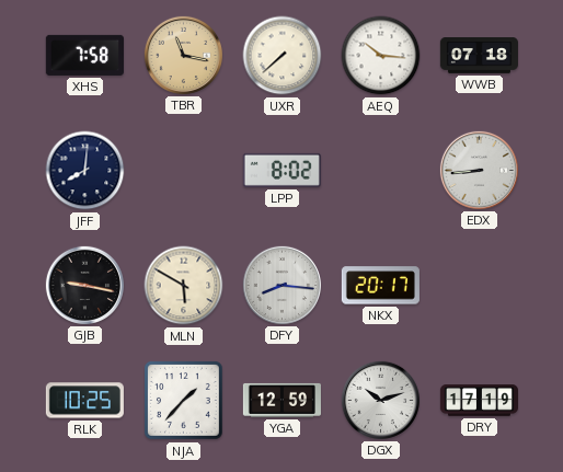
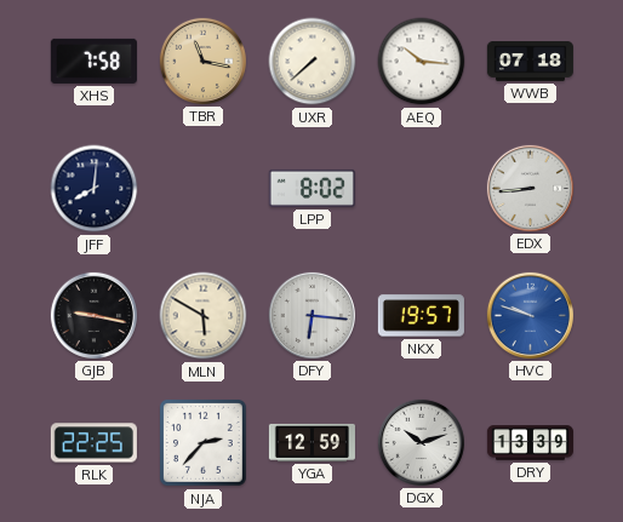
DFY: 8:16 -> 6:16
NKX: 20:17 -> 19:57
HVC: none -> 9:48
RLK: 10:25 -> 22:25
NJA: 1:37 -> 2:37
DRY: 17:19 -> 13:39
